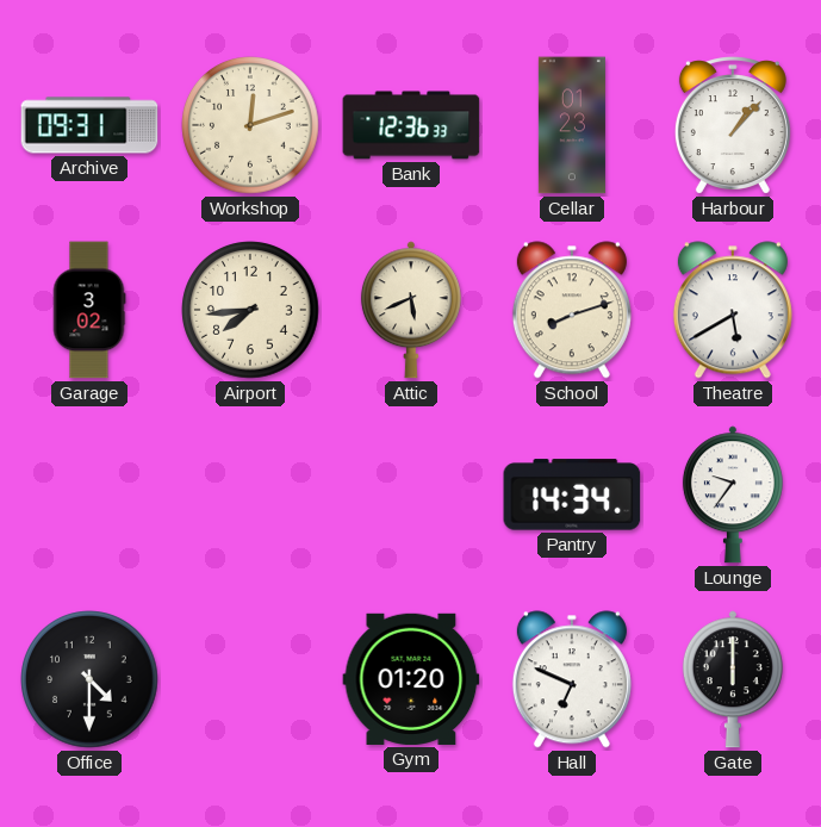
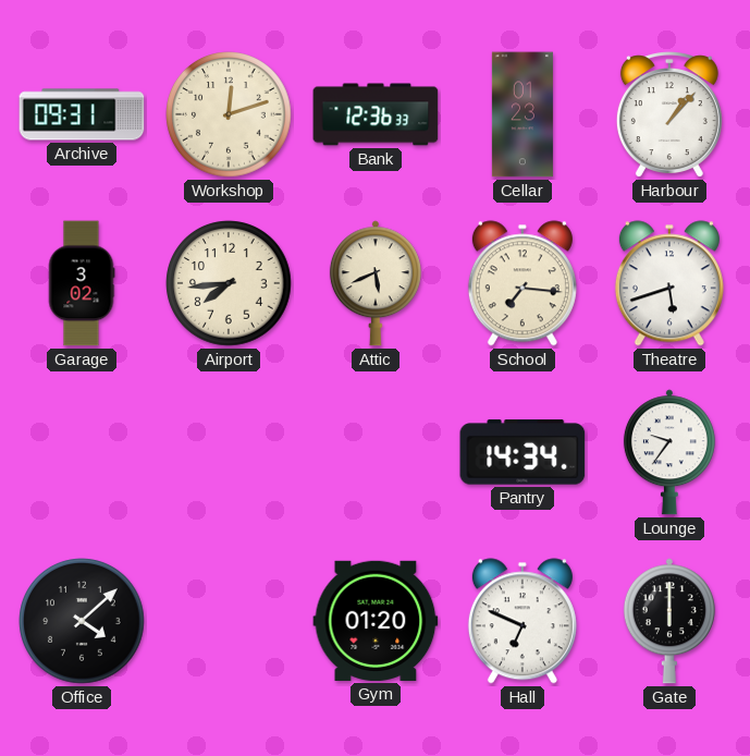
School: 8:12 -> 7:16
Theatre: 5:40 -> 5:42
Office: 4:30 -> 4:08
